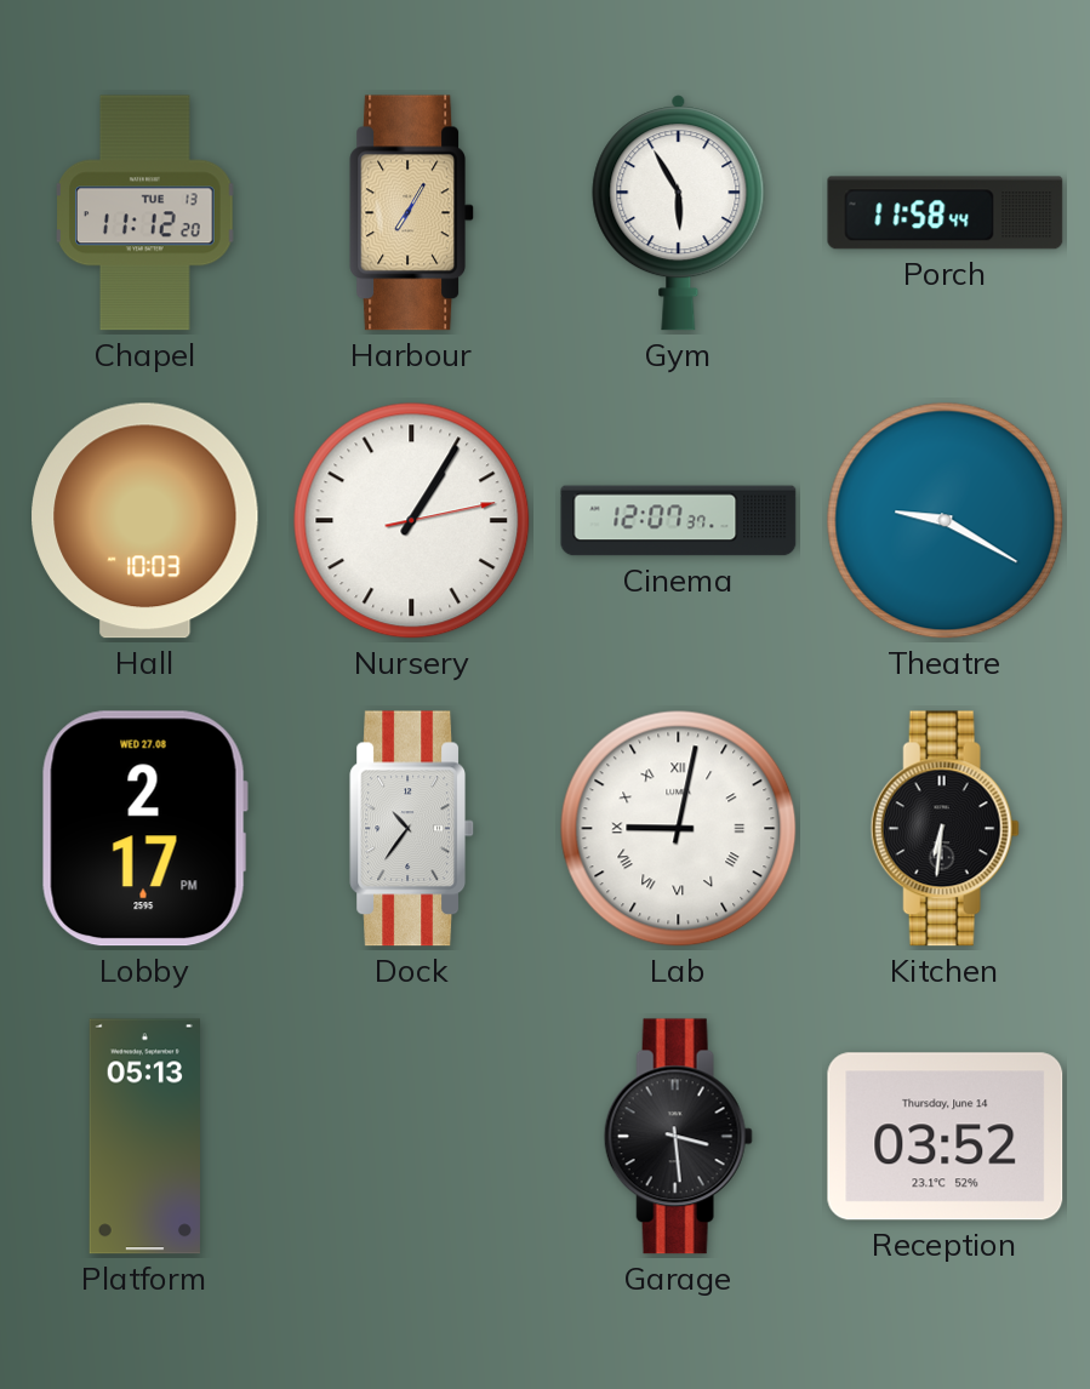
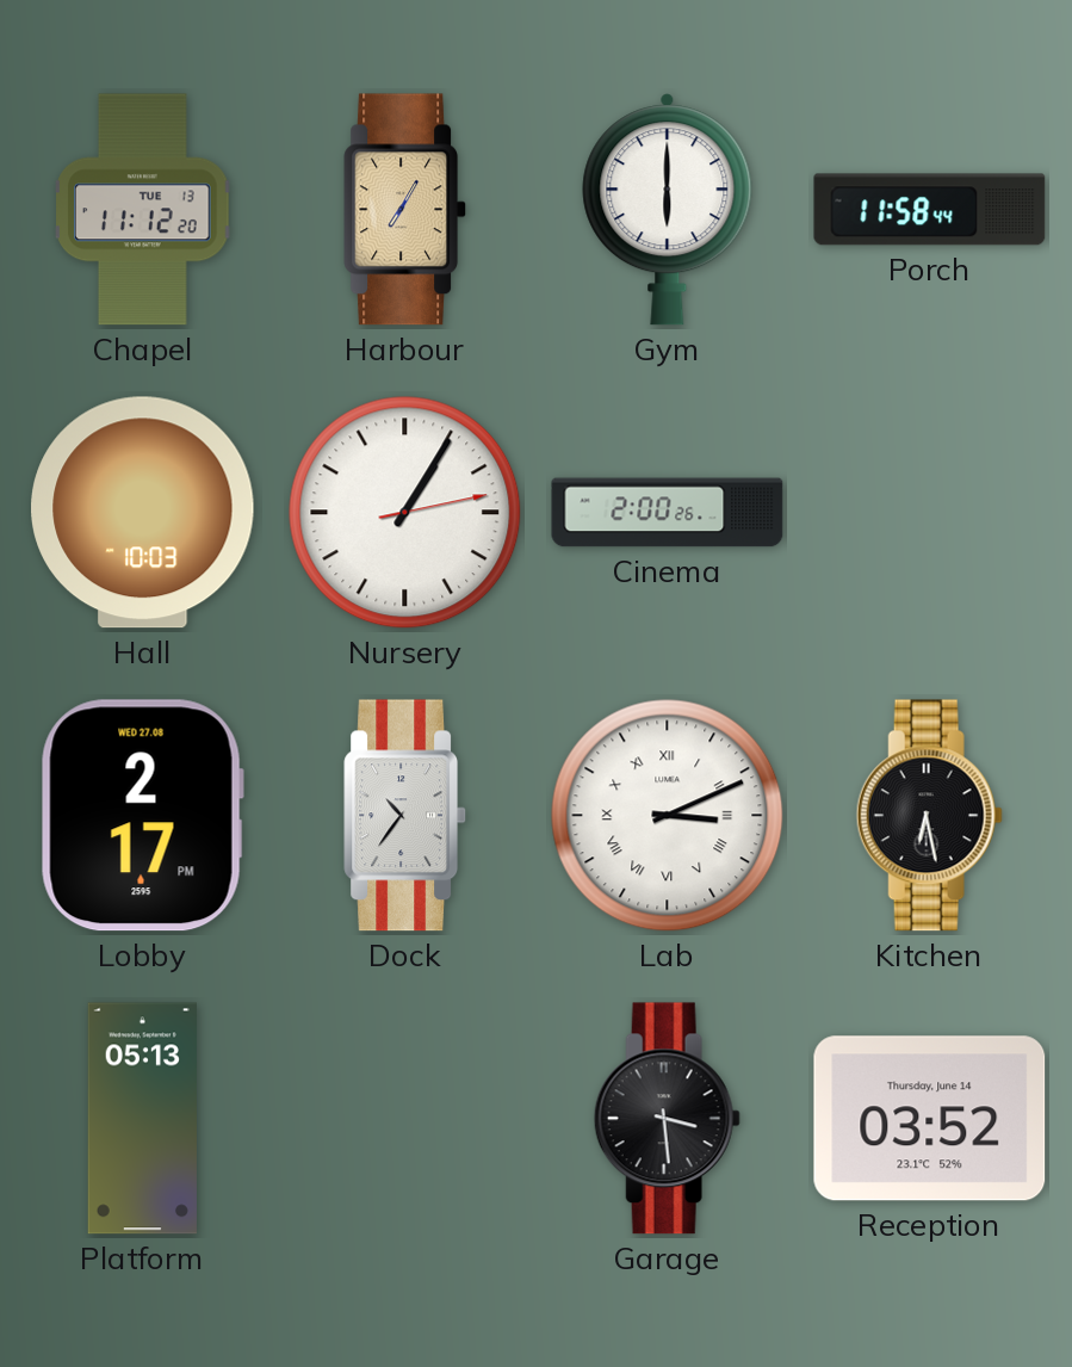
Gym: 5:55 -> 6:00
Cinema: 12:07 -> 2:00
Theatre: 9:20 -> none
Lab: 9:02 -> 3:11
Kitchen: 6:31 -> 6:28
